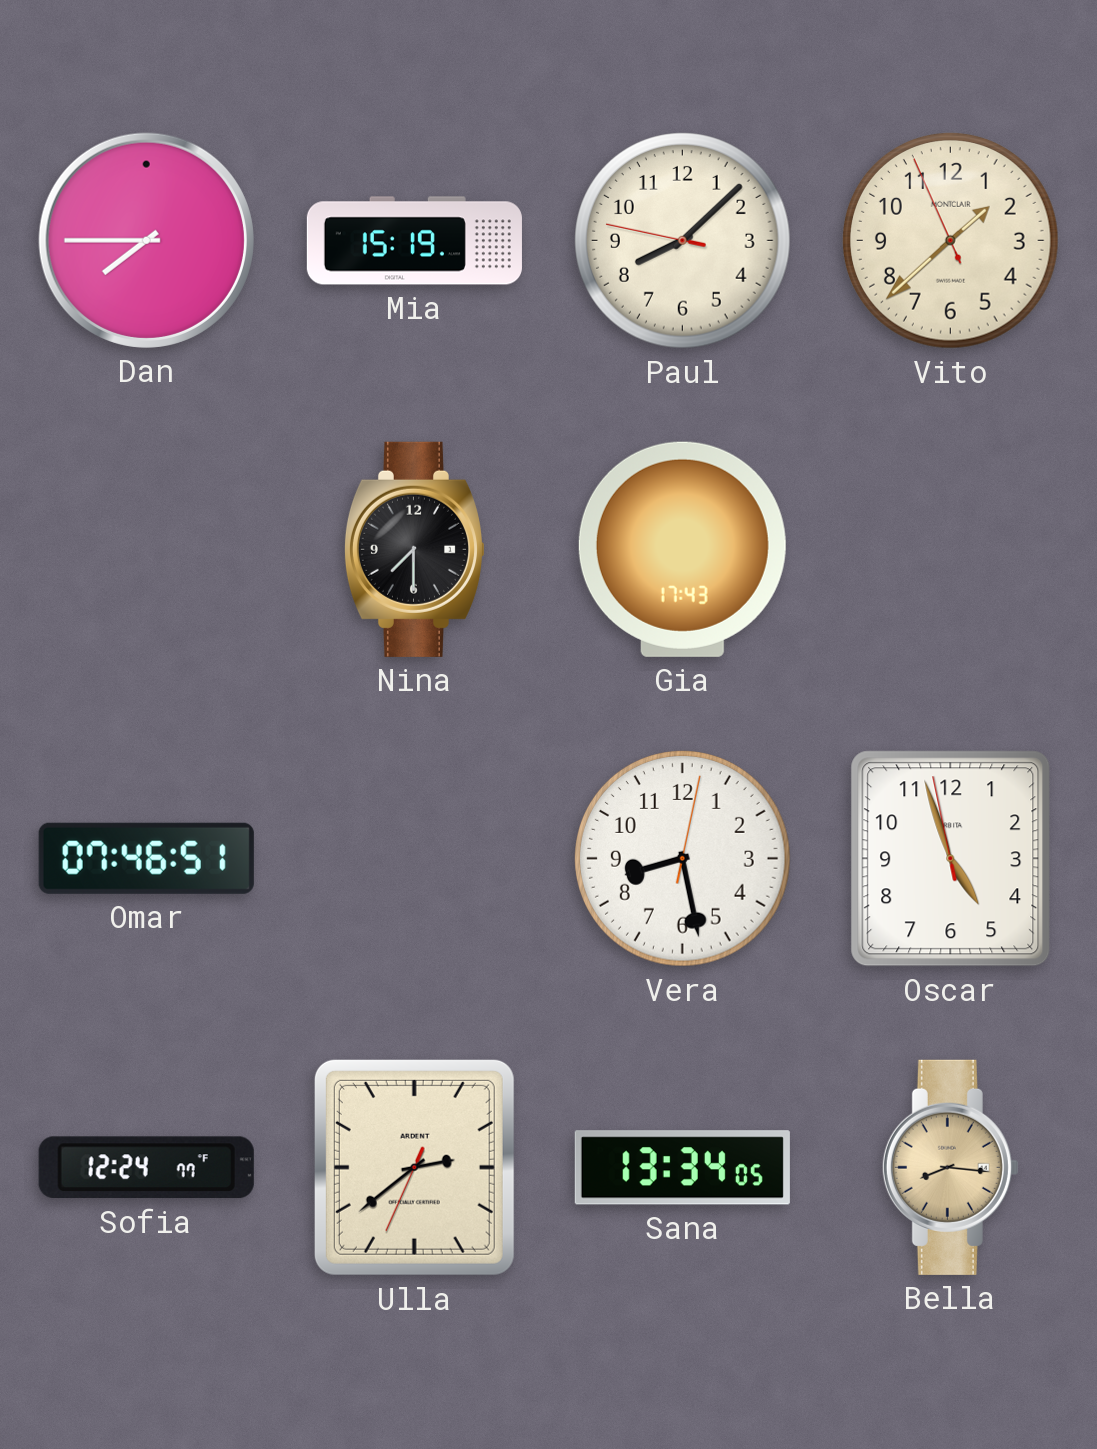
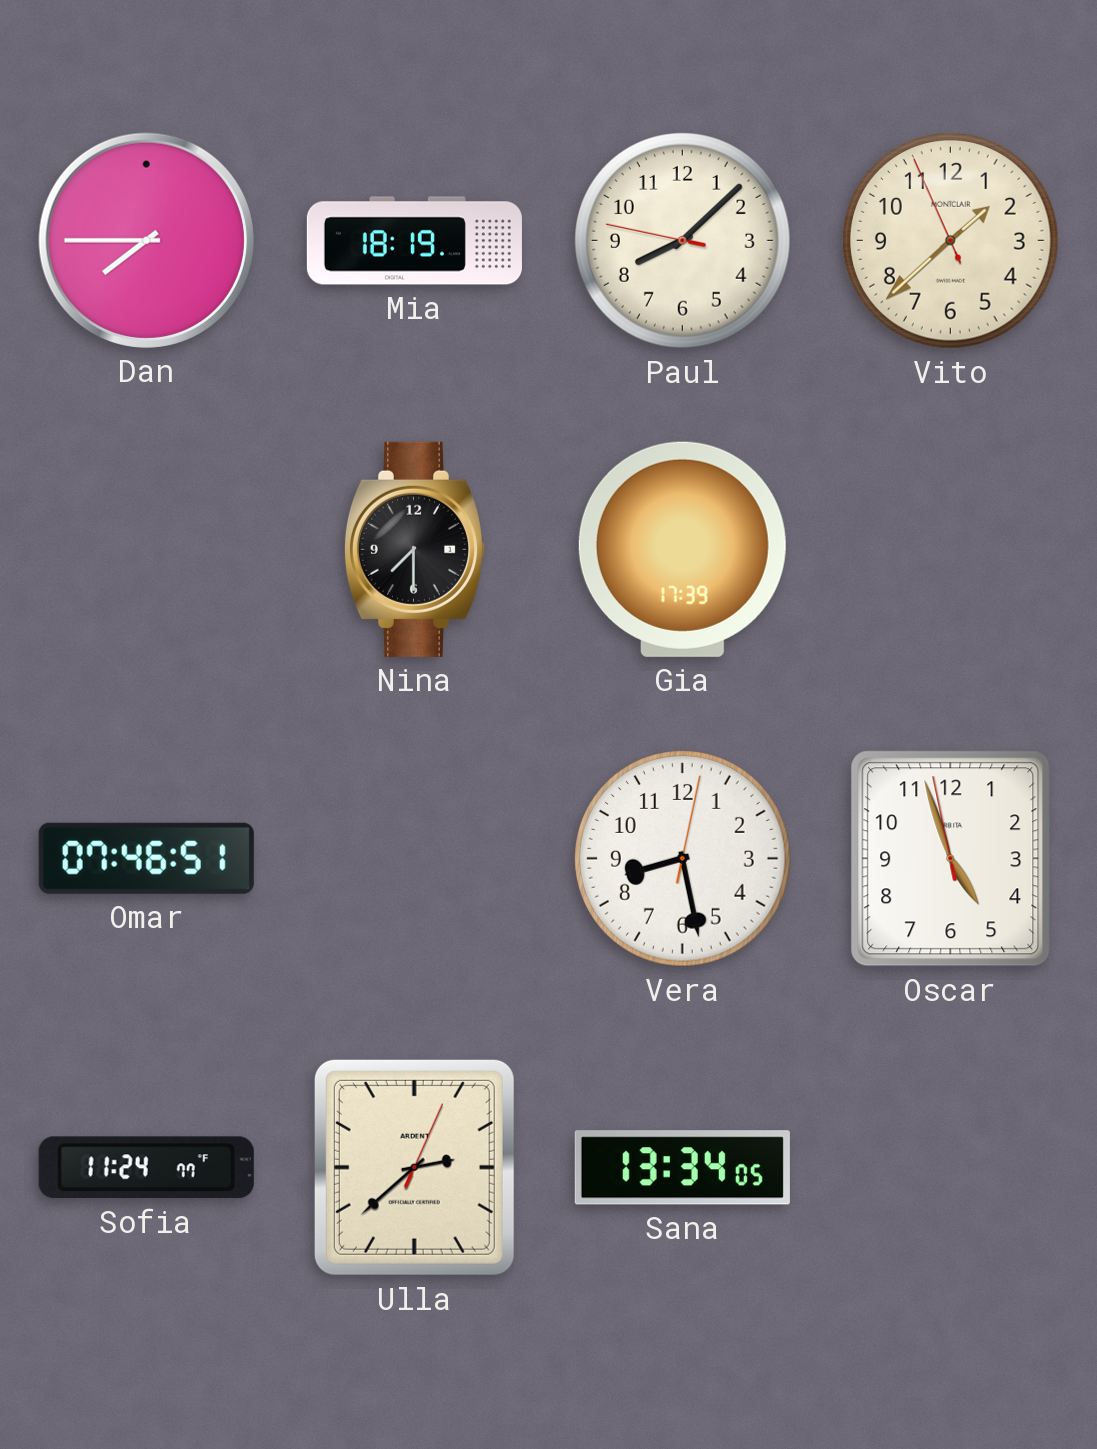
Mia: 15:19 -> 18:19
Gia: 17:43 -> 17:39
Sofia: 12:24 -> 11:24
Ulla: 2:38:34 -> 2:38:04
Bella: 8:16 -> none
